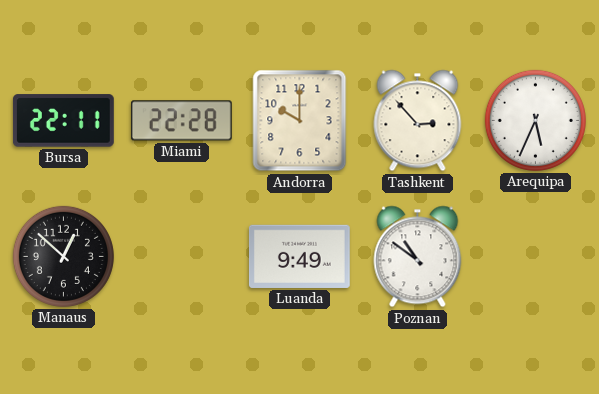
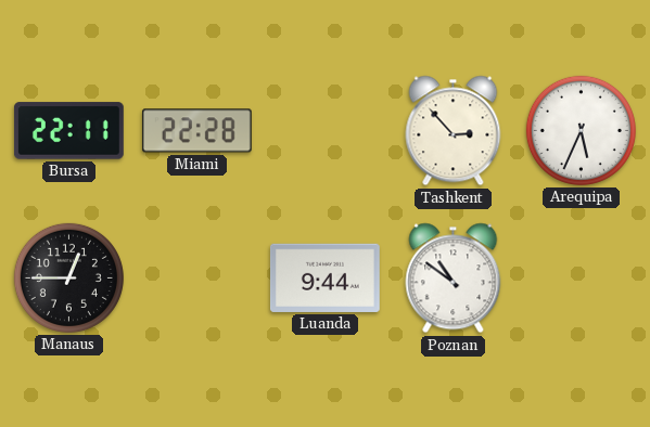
Andorra: 10:00 -> none
Manaus: 12:52 -> 12:45
Luanda: 9:49 -> 9:44
